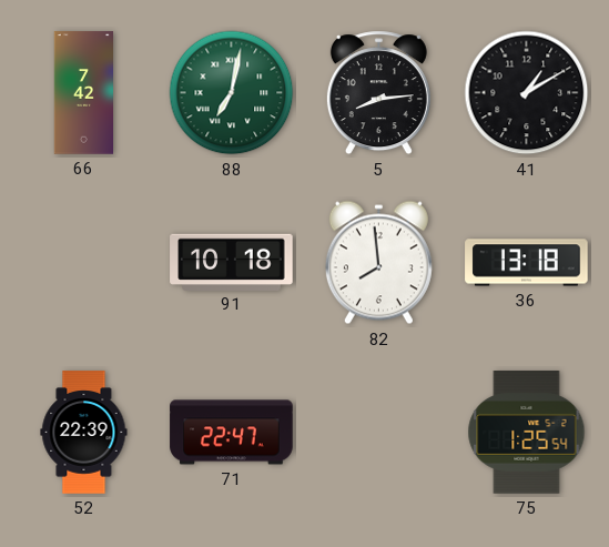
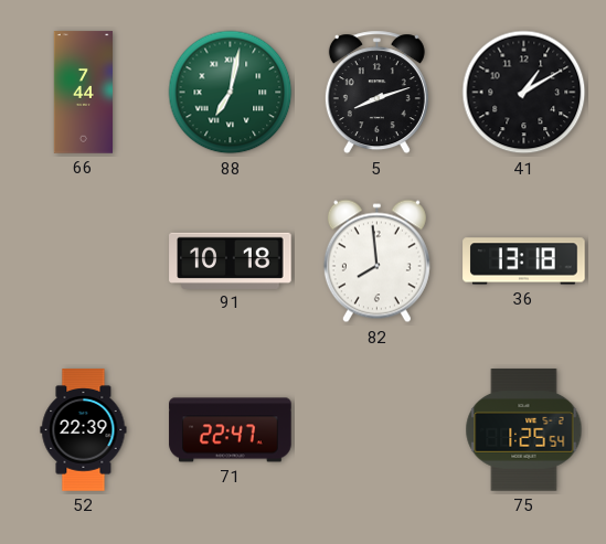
66: 7:42 -> 7:44
5: 8:14 -> 8:12
